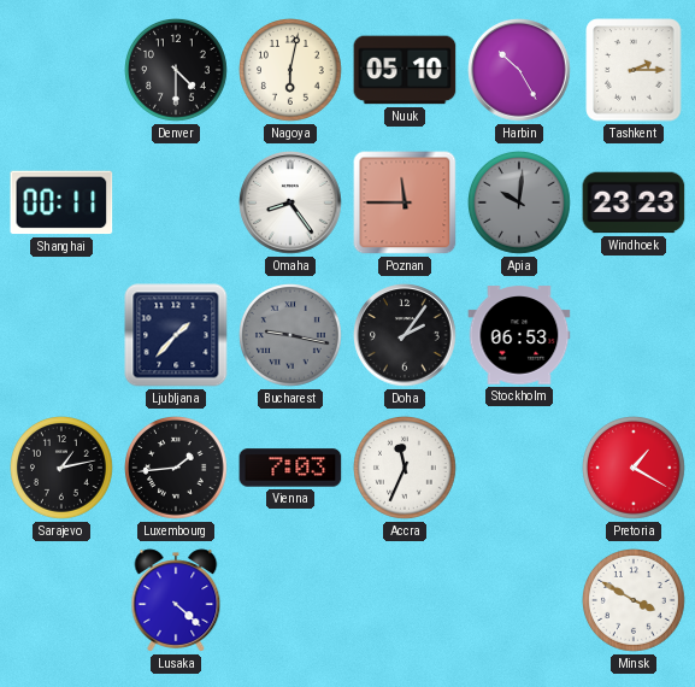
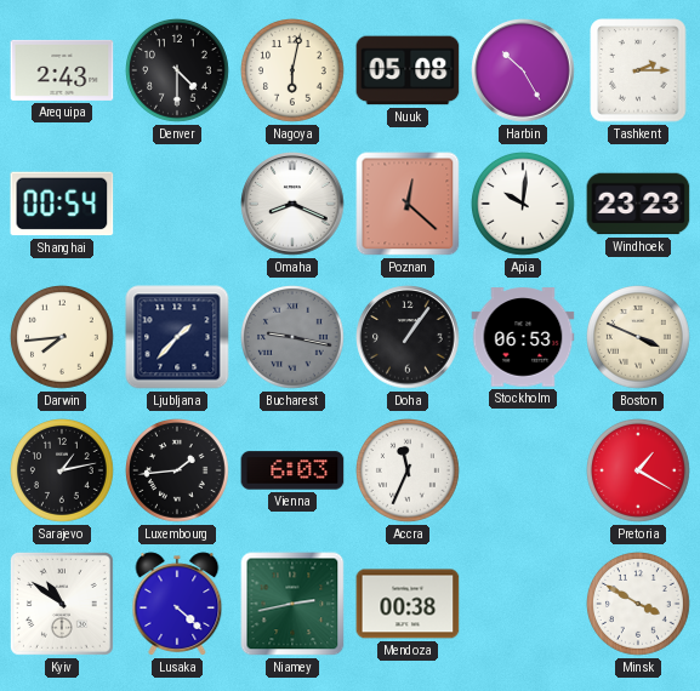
Arequipa: none -> 2:43
Nuuk: 05:10 -> 05:08
Shanghai: 00:11 -> 00:54
Omaha: 8:24 -> 8:19
Poznan: 11:45 -> 12:22
Apia dial: grey -> white
Darwin: none -> 7:44
Doha: 2:06 -> 1:06
Boston: none -> 3:49
Vienna: 7:03 -> 6:03
Kyiv: none -> 10:51
Niamey: none -> 2:43
Mendoza: none -> 00:38
